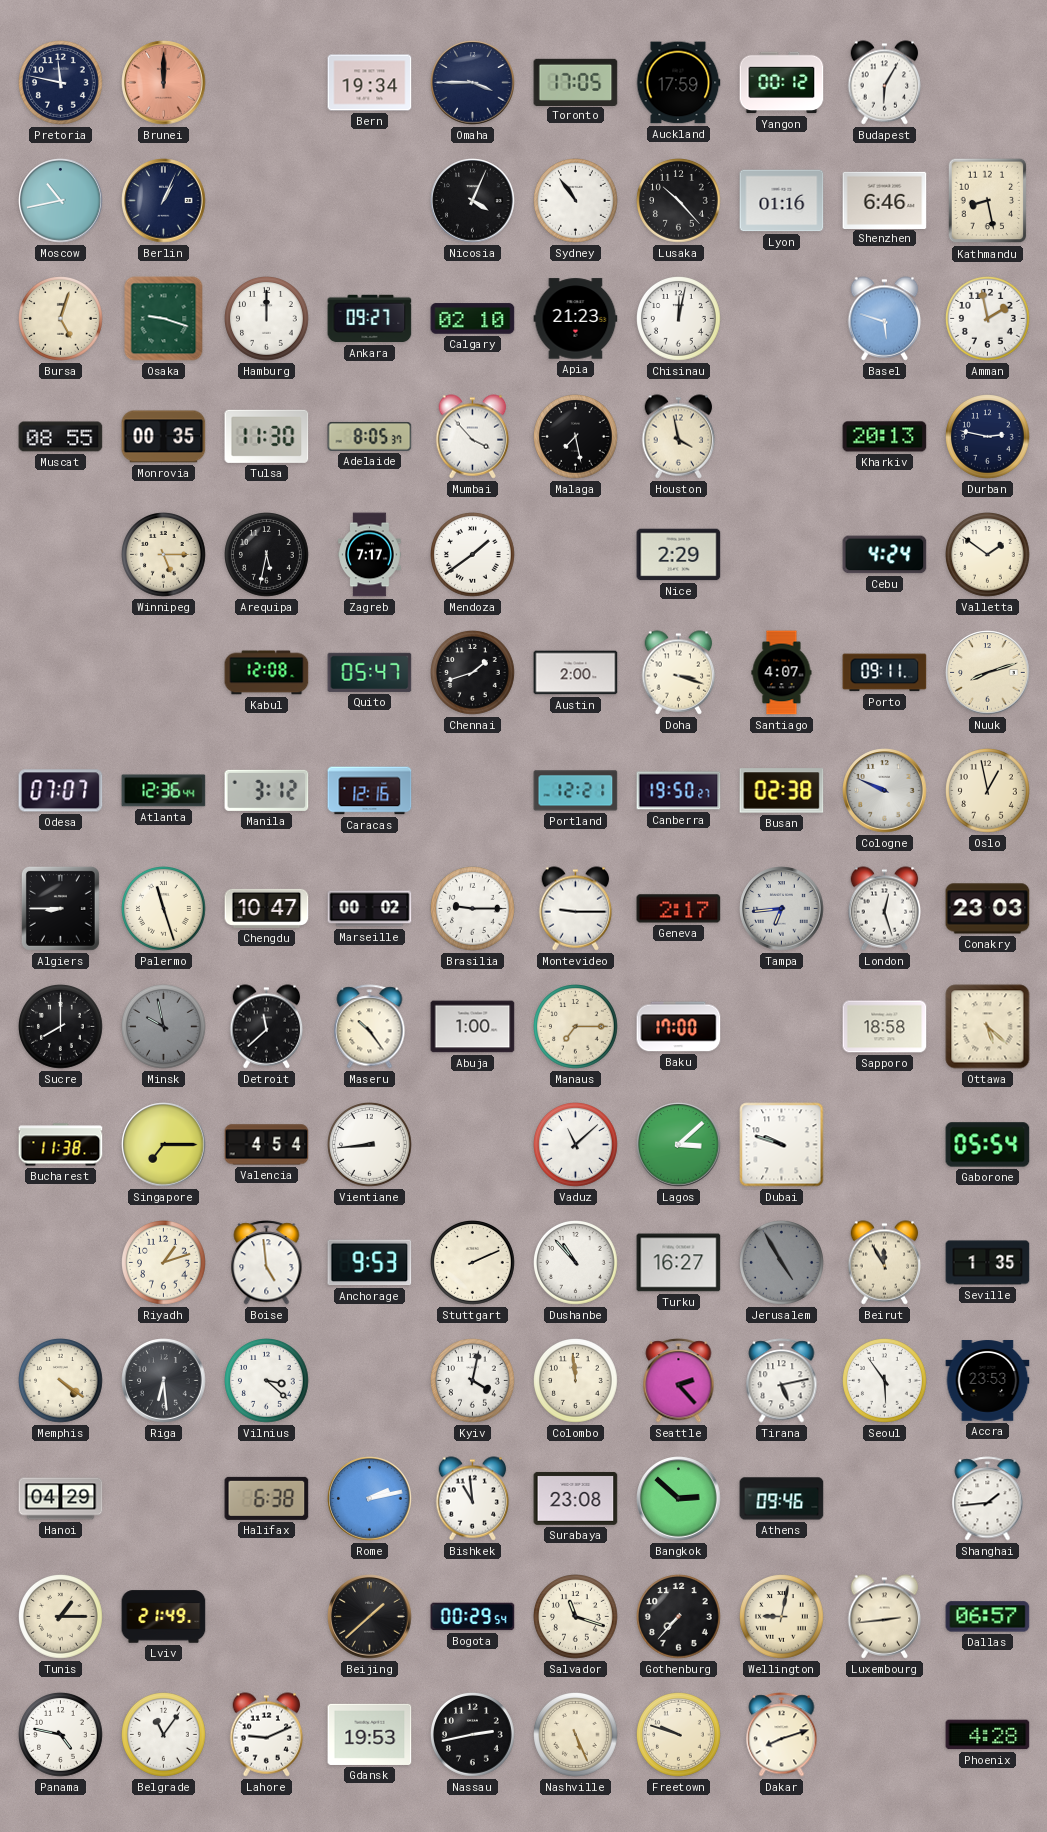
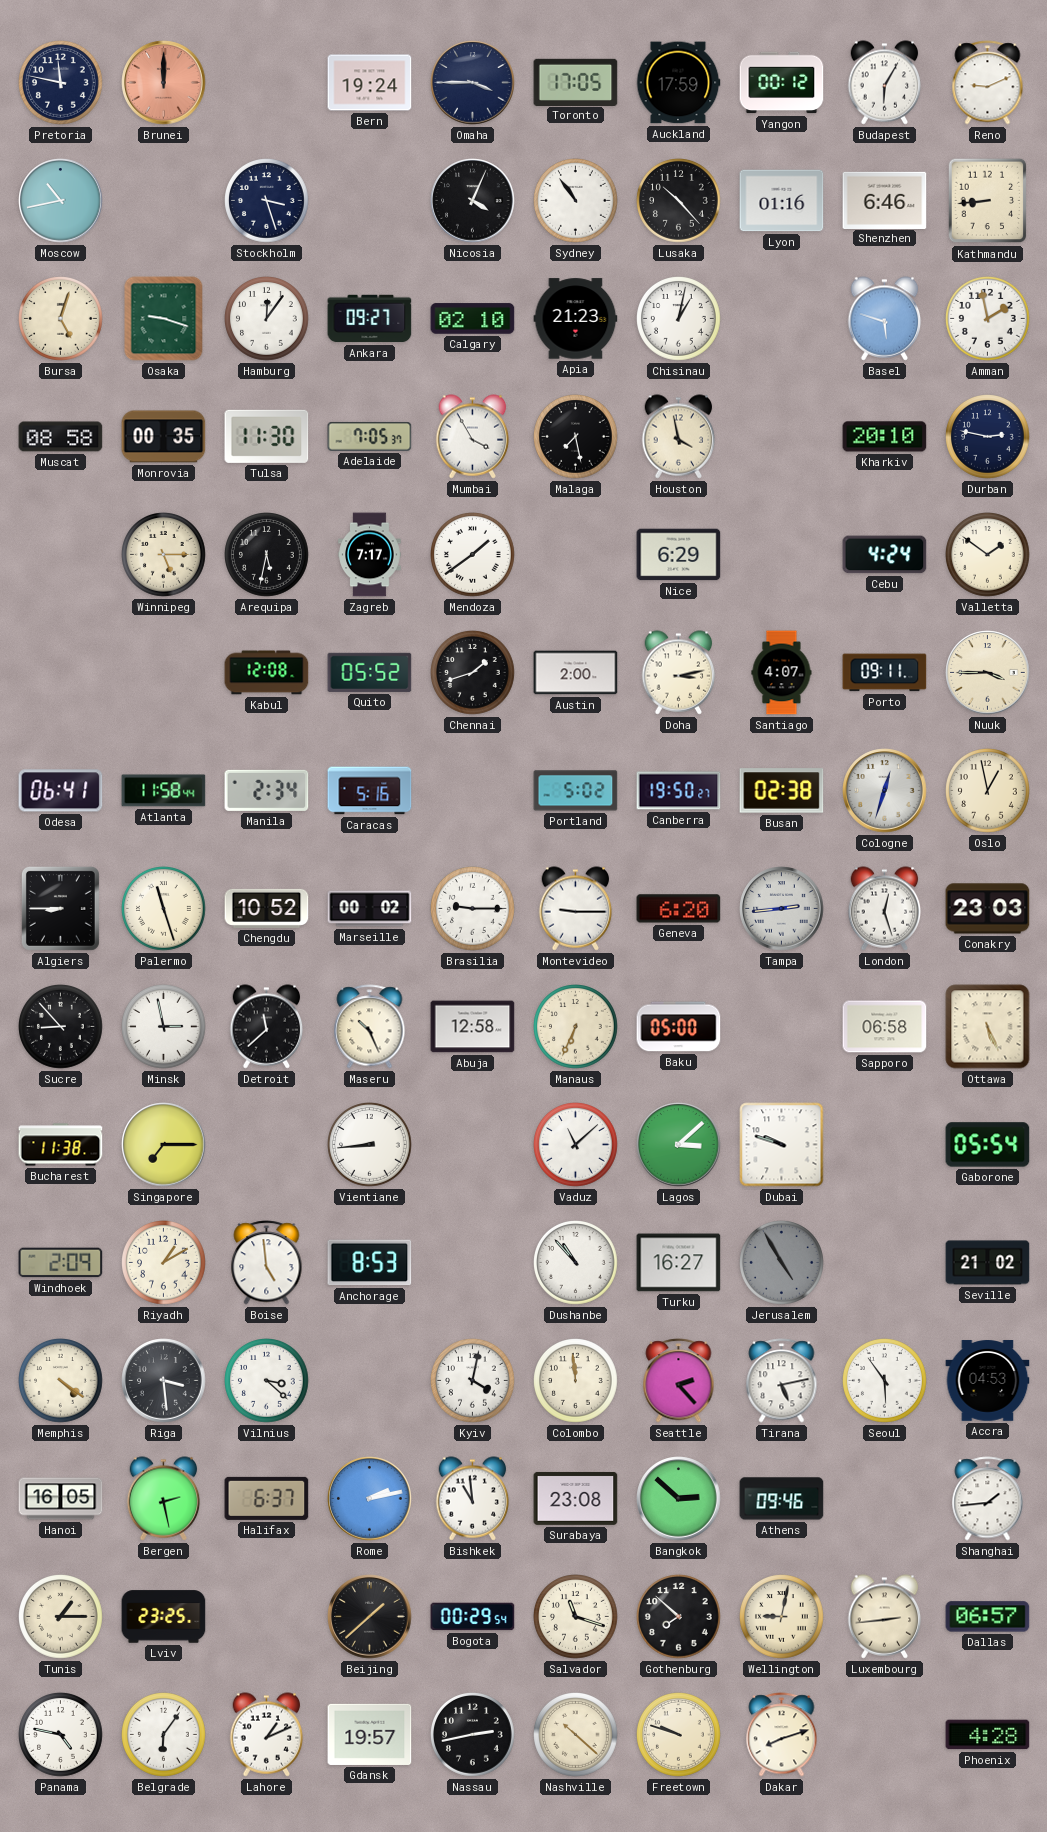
Bern: 19:34 -> 19:24
Reno: none -> 9:11
Berlin: 1:04 -> none
Stockholm: none -> 3:27
Kathmandu: 8:28 -> 8:44
Hamburg: 12:00 -> 12:06
Chisinau: 12:02 -> 1:02
Muscat: 08:55 -> 08:58
Adelaide: 8:05 -> 7:05
Mumbai: 3:53 -> 3:55
Kharkiv: 20:13 -> 20:10
Nice: 2:29 -> 6:29
Quito: 05:47 -> 05:52
Doha: 3:18 -> 3:13
Nuuk: 8:12 -> 3:45
Odesa: 07:07 -> 06:41
Atlanta: 12:36 -> 11:58
Manila: 3:12 -> 2:34
Caracas: 12:16 -> 5:16
Portland: 12:21 -> 5:02
Cologne: 9:49 -> 12:33
Chengdu: 10:47 -> 10:52
Geneva: 2:17 -> 6:20
Tampa: 6:44 -> 2:44
Sucre: 8:00 -> 8:53
Minsk: 9:58 -> 2:58
Minsk dial: grey -> white
Maseru: 10:24 -> 10:26
Abuja: 1:00 -> 12:58
Manaus: 7:15 -> 6:34
Baku: 17:00 -> 05:00
Sapporo: 18:58 -> 06:58
Ottawa: 5:22 -> 5:26
Valencia: 4:54 -> none
Windhoek: none -> 2:09
Riyadh: 1:12 -> 1:10
Anchorage: 9:53 -> 8:53
Stuttgart: 2:11 -> none
Beirut: 11:55 -> none
Seville: 1:35 -> 21:02
Riga: 6:29 -> 3:29
Accra: 23:53 -> 04:53
Hanoi: 04:29 -> 16:05
Bergen: none -> 2:28
Halifax: 6:38 -> 6:37
Lviv: 21:49 -> 23:25
Gothenburg: 7:37 -> 7:52
Belgrade: 11:06 -> 6:06
Lahore: 9:11 -> 1:11
Gdansk: 19:53 -> 19:57
Nashville: 5:26 -> 10:22
